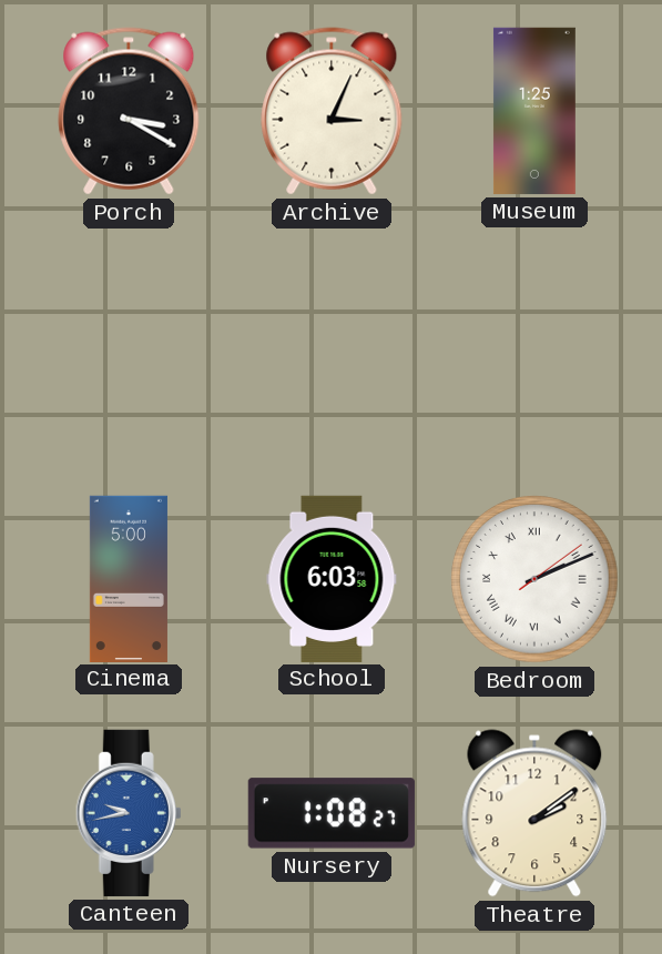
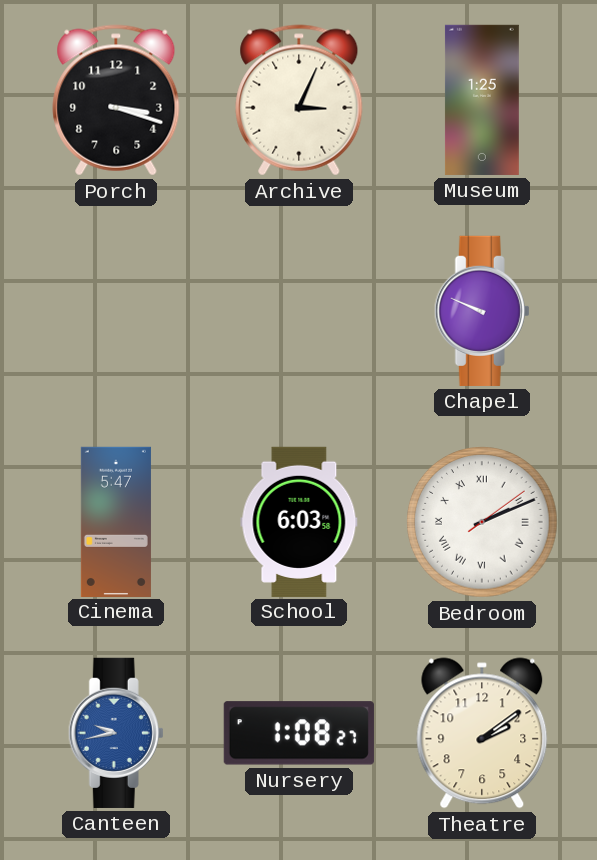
Porch: 3:20 -> 3:18
Chapel: none -> 9:49
Cinema: 5:00 -> 5:47
